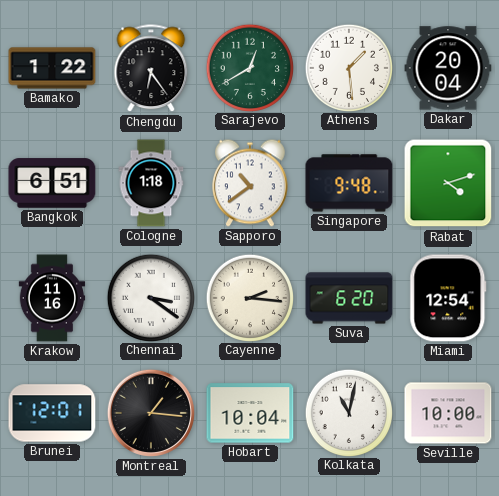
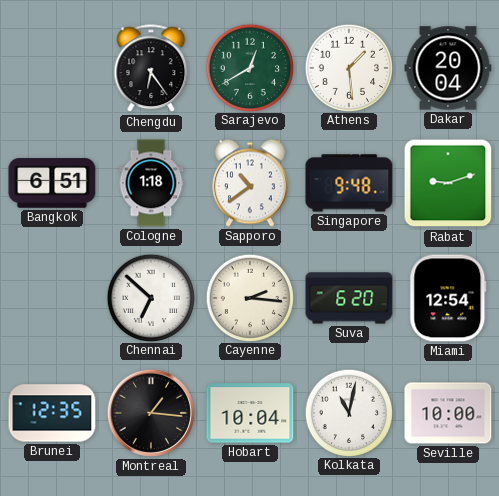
Bamako: 1:22 -> none
Rabat: 4:12 -> 9:12
Krakow: 11:16 -> none
Chennai: 3:21 -> 6:52
Brunei: 12:01 -> 12:35
